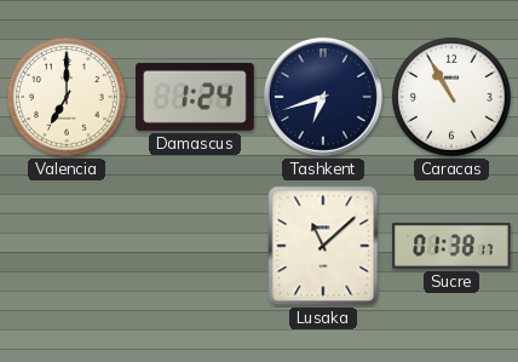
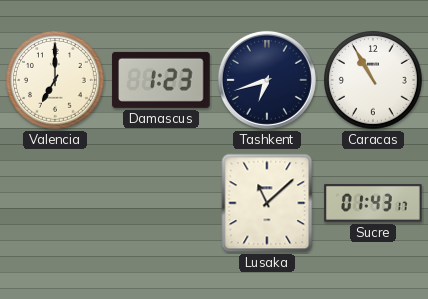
Damascus: 1:24 -> 1:23
Sucre: 01:38 -> 01:43
